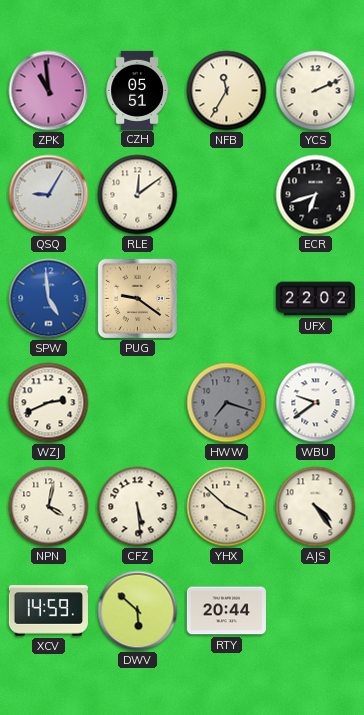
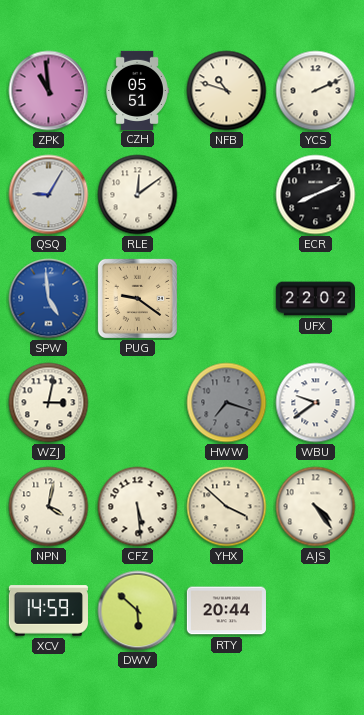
NFB: 11:35 -> 10:48
ECR: 6:42 -> 8:11
WZJ: 2:41 -> 3:02
